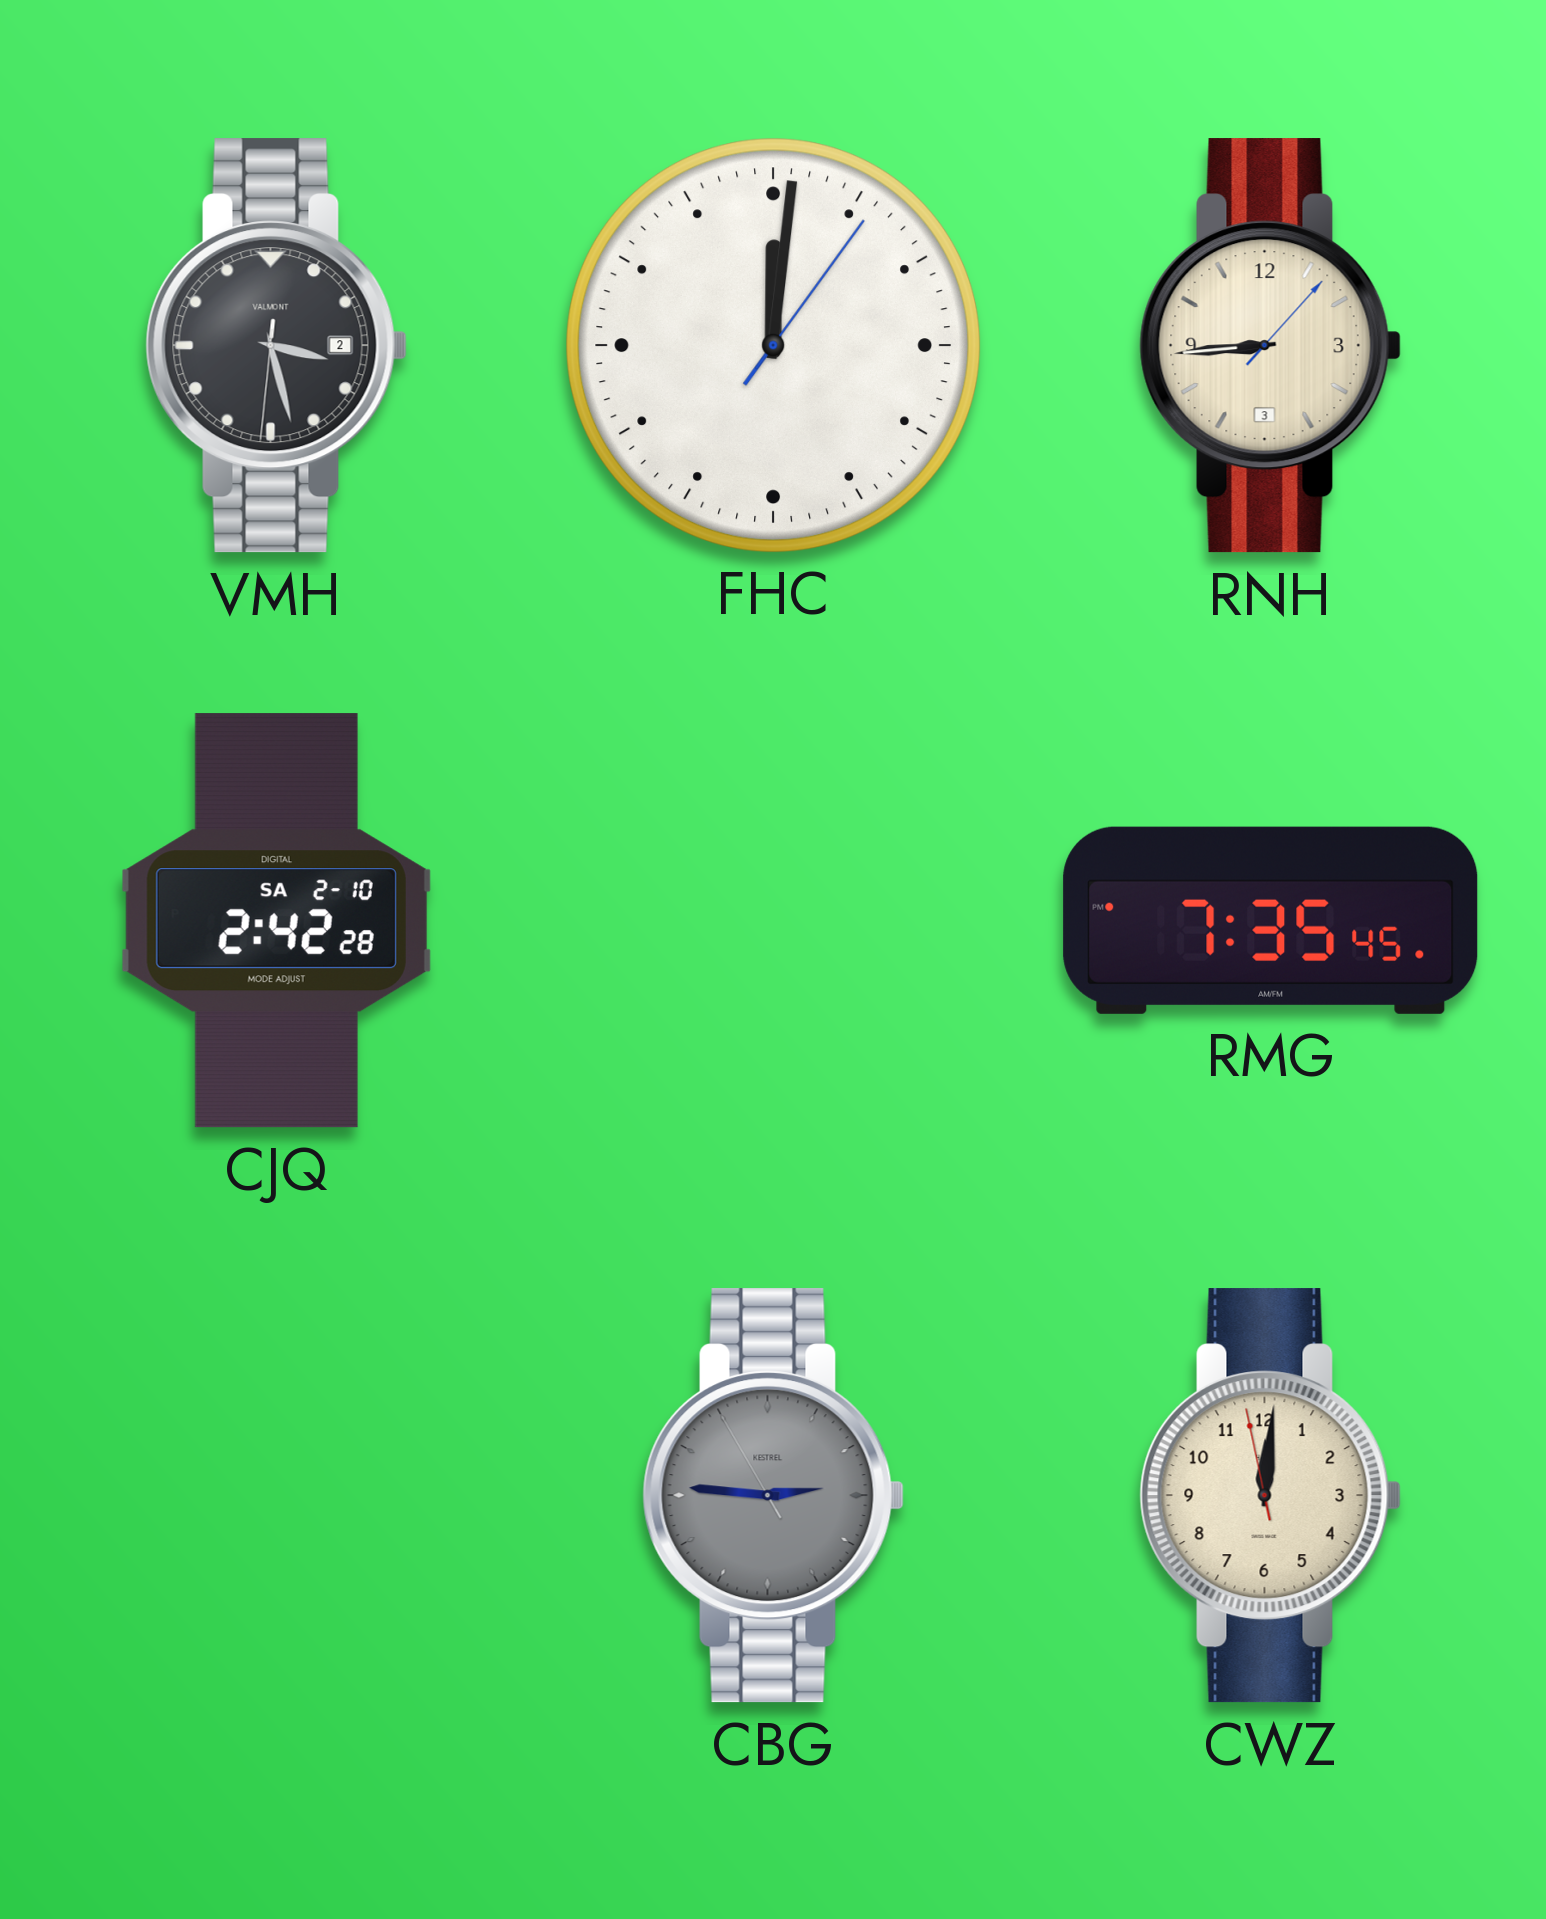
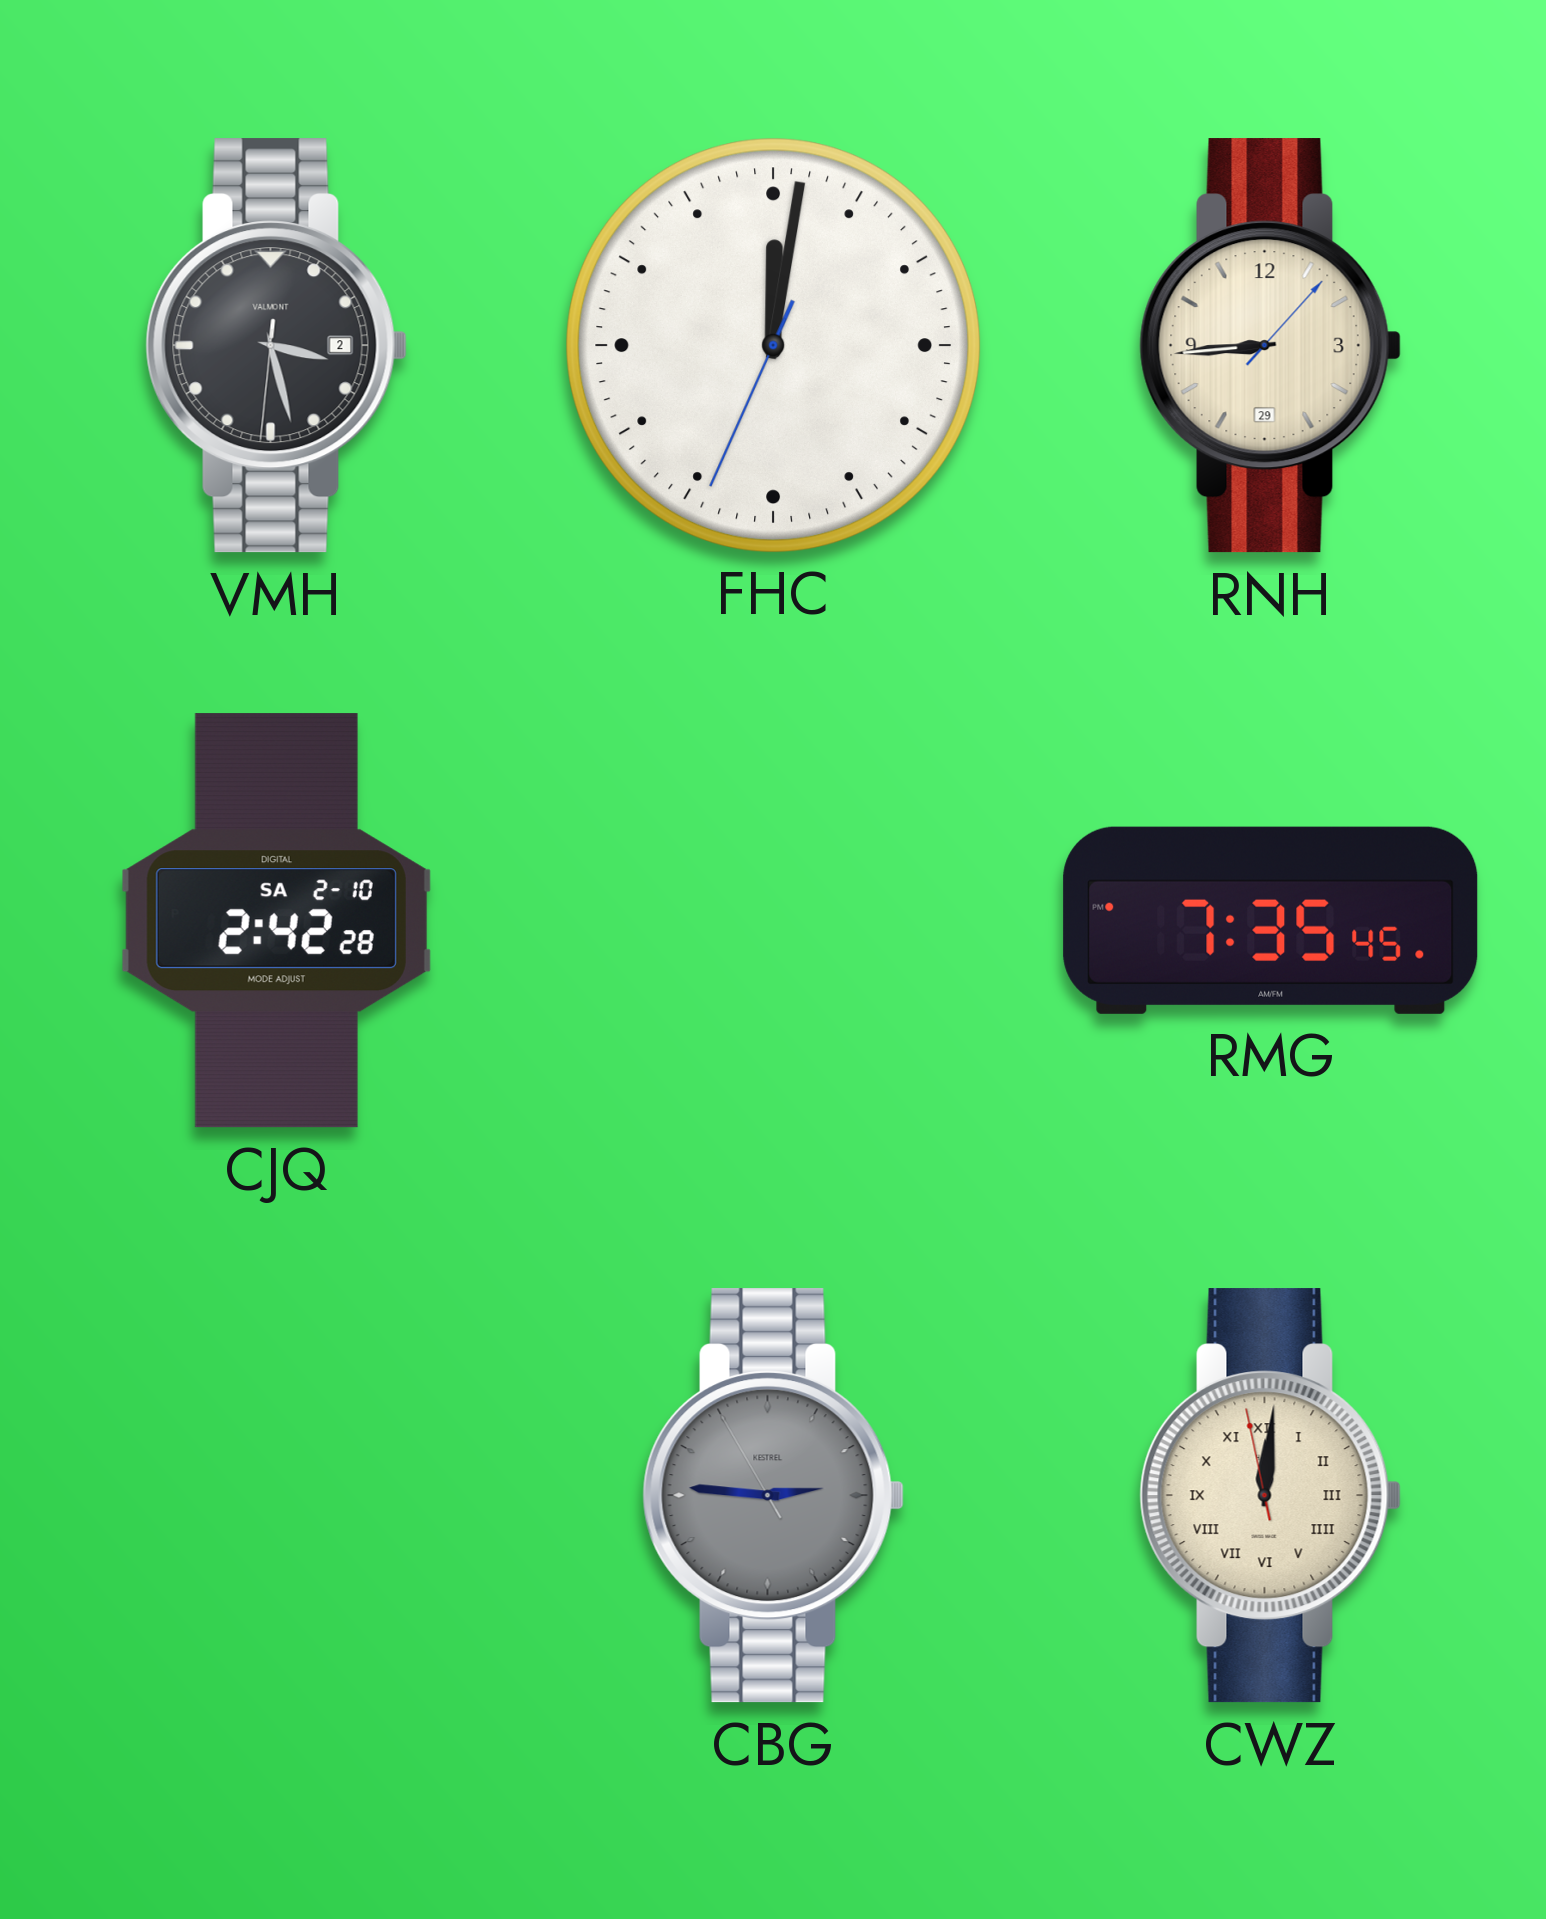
FHC: 12:01:06 -> 12:01:34
RNH date: 3 -> 29
CWZ numerals: Arabic -> Roman
